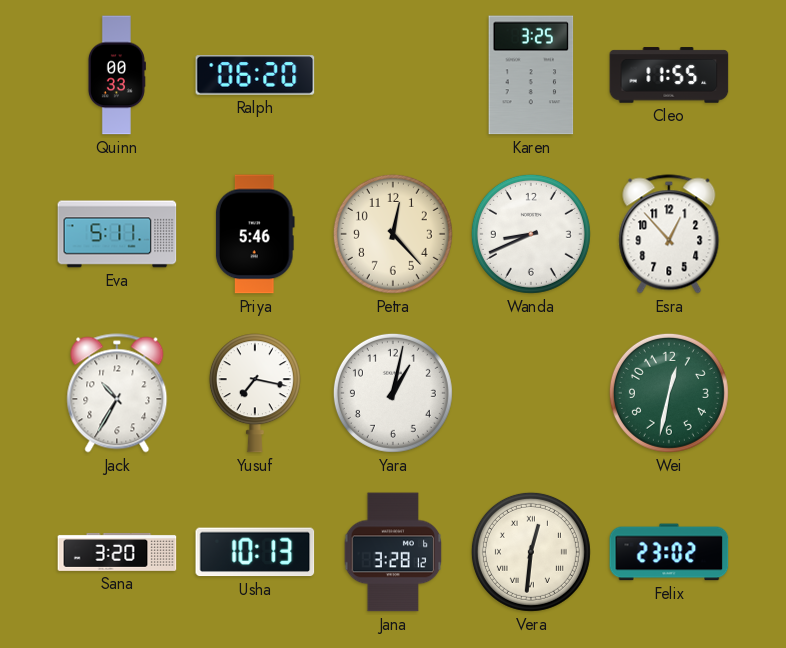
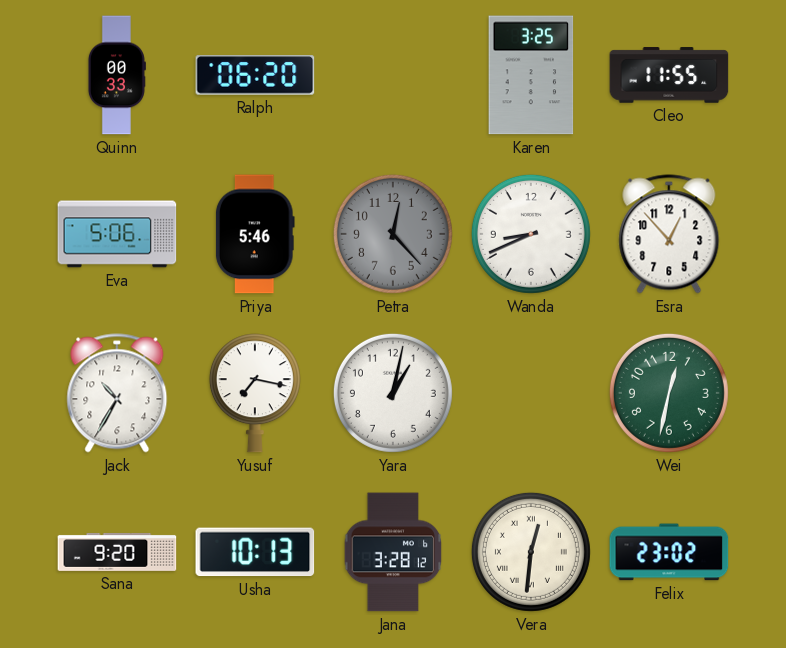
Eva: 5:11 -> 5:06
Petra dial: cream -> grey
Sana: 3:20 -> 9:20
